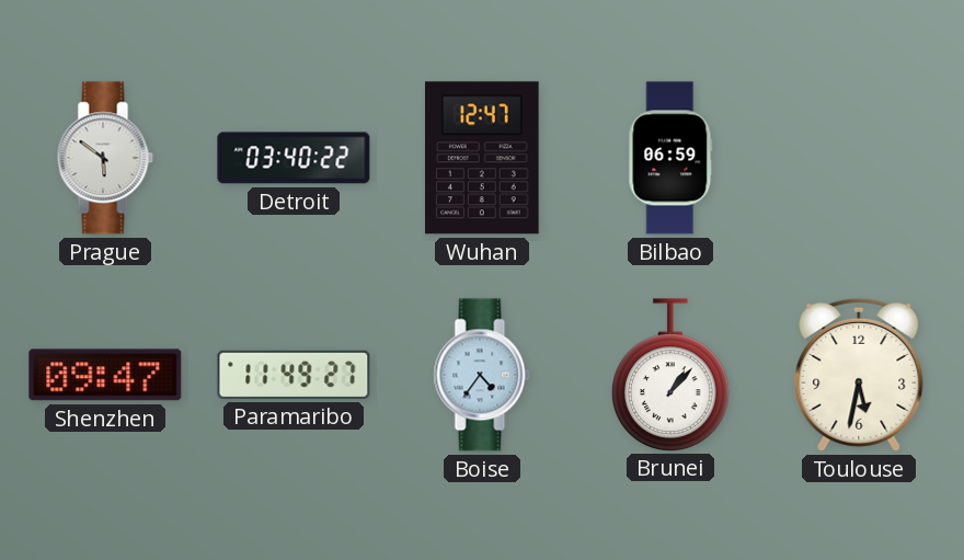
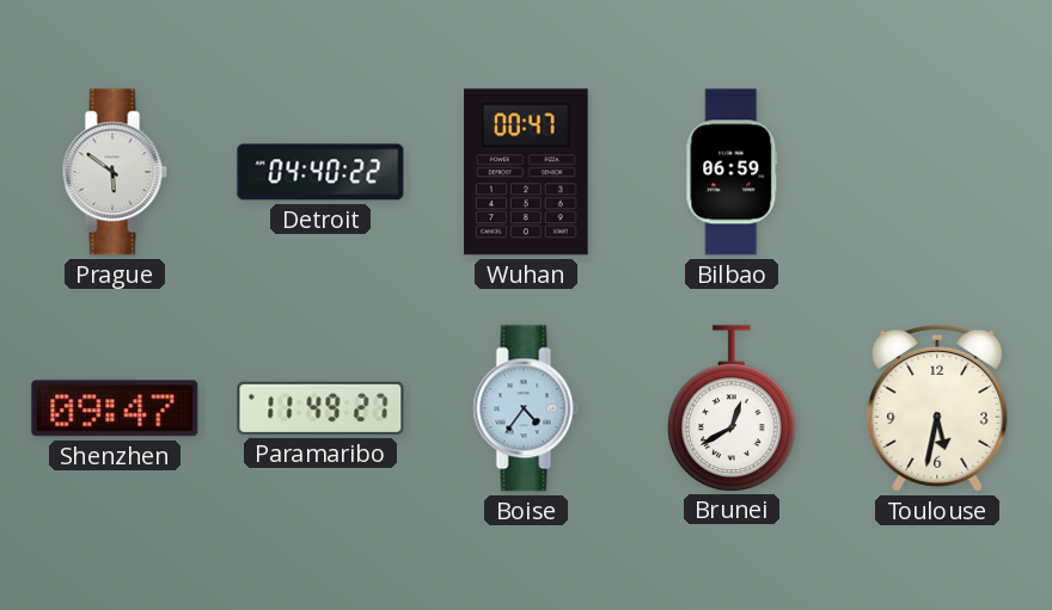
Detroit: 03:40 -> 04:40
Wuhan: 12:47 -> 00:47
Brunei: 1:07 -> 12:40
